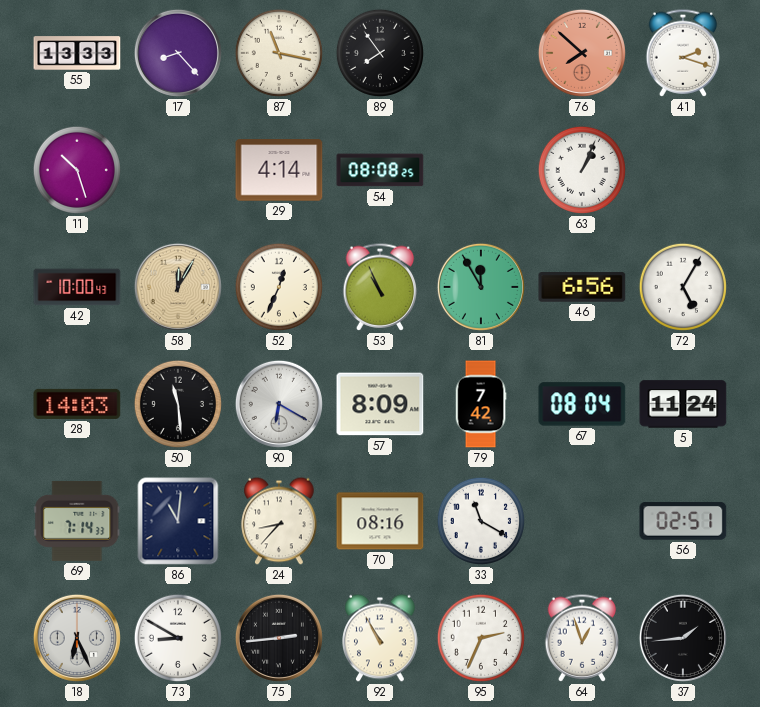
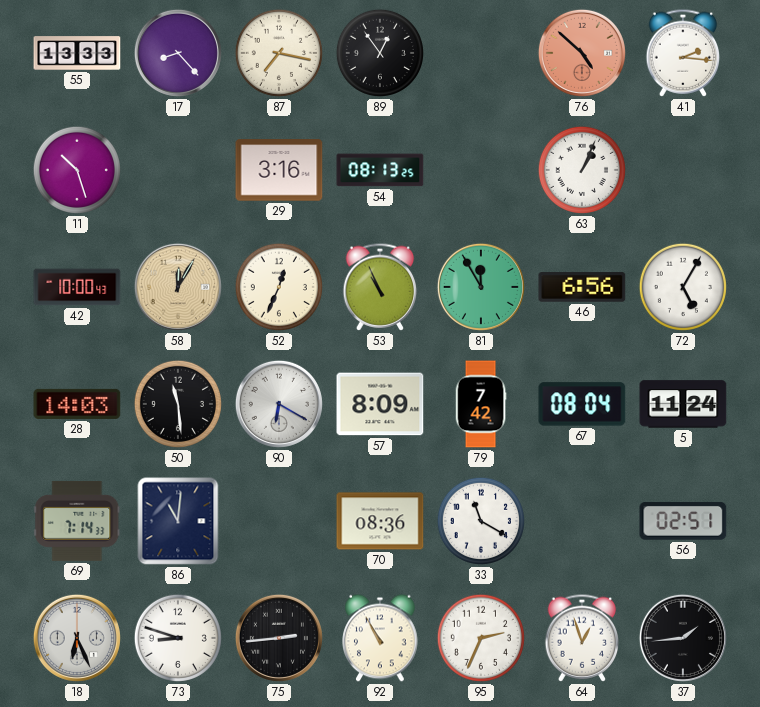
87: 11:17 -> 7:17
89: 7:54 -> 12:54
76: 7:52 -> 4:52
41: 2:18 -> 2:16
29: 4:14 -> 3:16
54: 08:08 -> 08:13
24: 8:37 -> none
70: 08:16 -> 08:36
73: 8:50 -> 8:48
